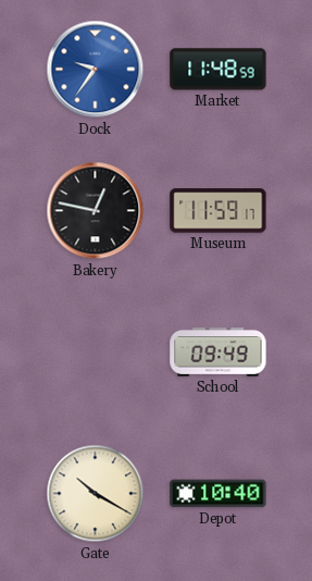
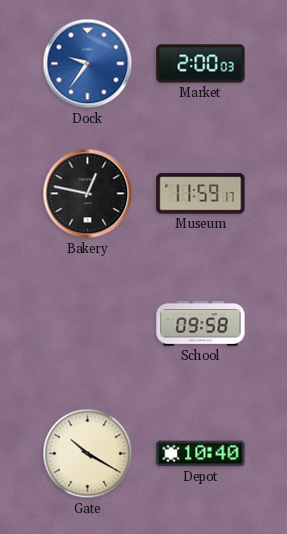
Market: 11:48 -> 2:00
School: 09:49 -> 09:58
